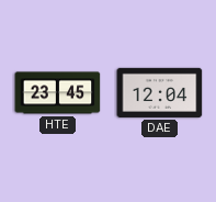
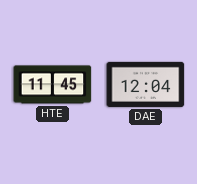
HTE: 23:45 -> 11:45
